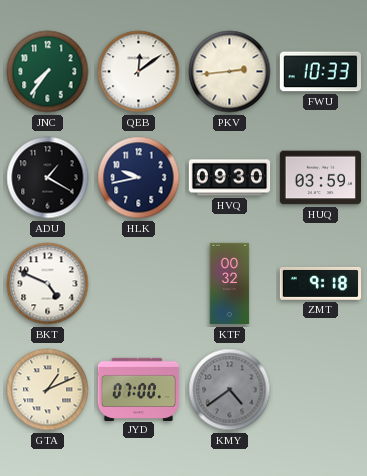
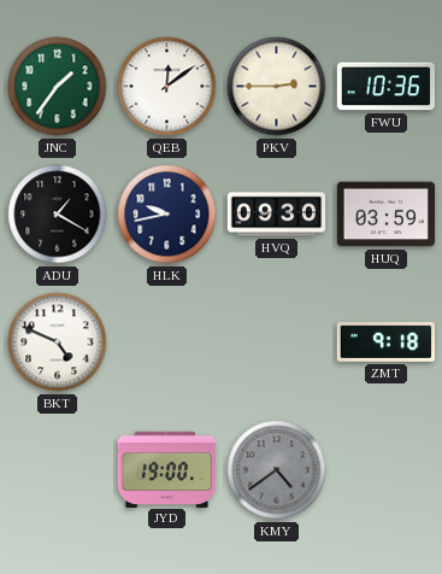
JNC: 7:36 -> 1:36
PKV: 2:44 -> 2:45
FWU: 10:33 -> 10:36
KTF: 00:32 -> none
GTA: 1:11 -> none
JYD: 07:00 -> 19:00
